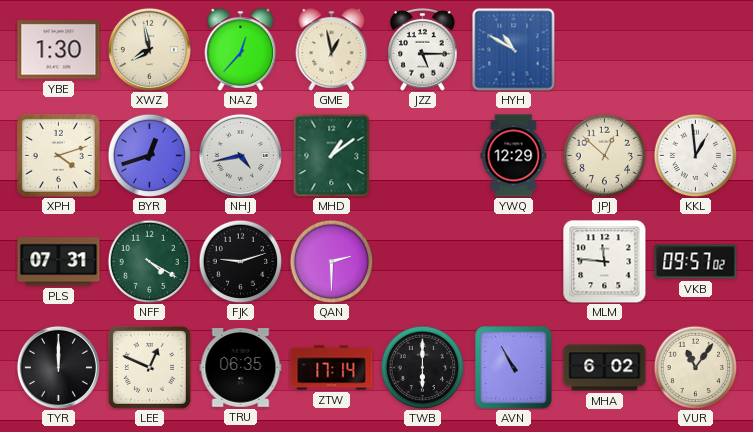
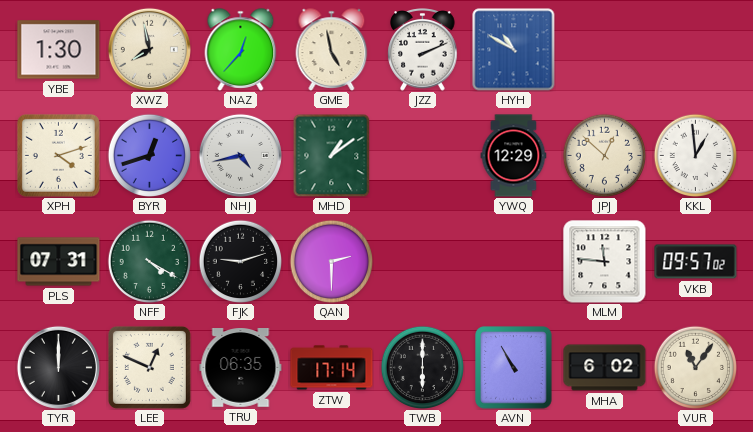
GME: 12:58 -> 4:58
JZZ: 5:15 -> 2:11
